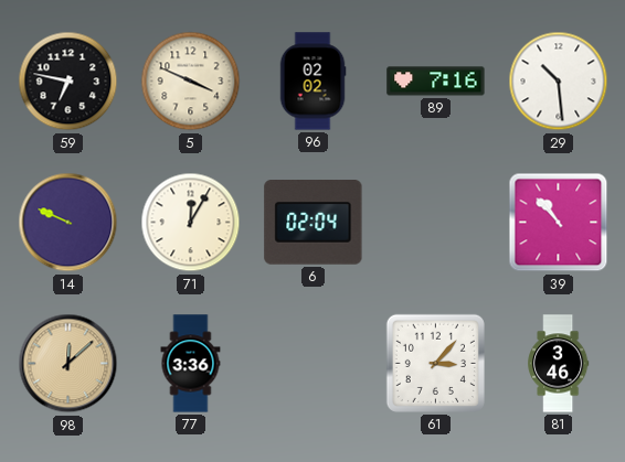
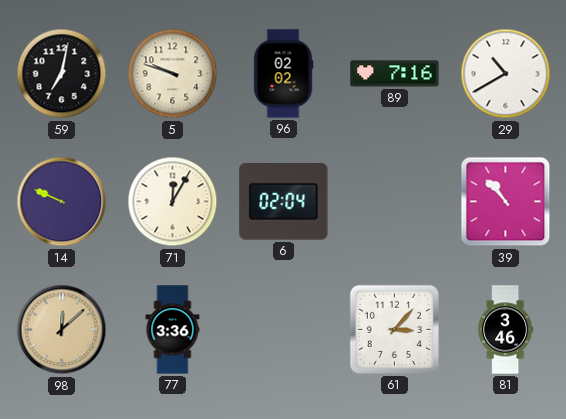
59: 6:47 -> 7:02
5: 3:49 -> 9:48
29: 10:29 -> 10:40
